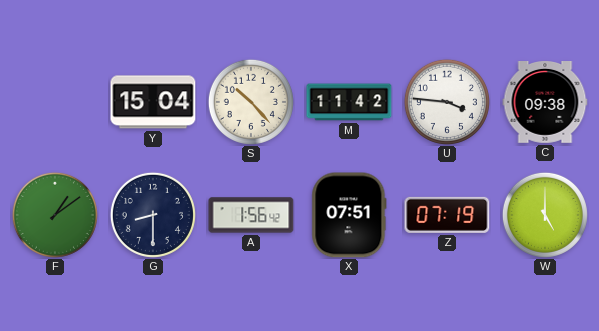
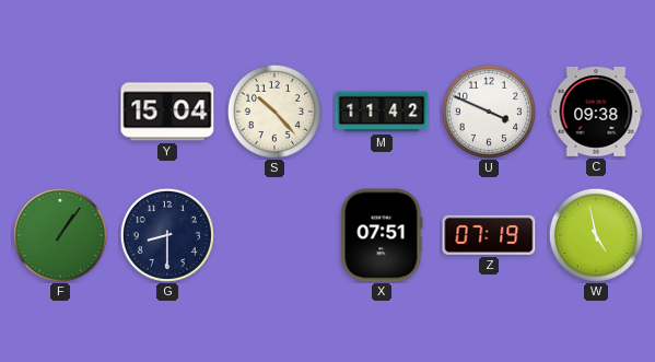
U: 3:46 -> 3:49
F: 1:09 -> 1:06
A: 1:56 -> none
W: 5:00 -> 4:58
